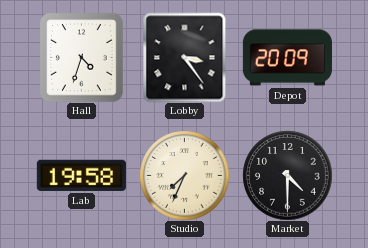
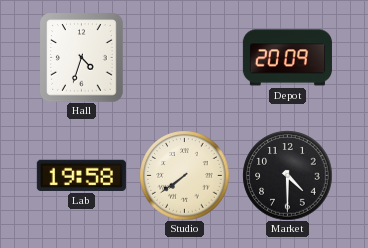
Lobby: 3:24 -> none
Studio: 7:34 -> 7:39
